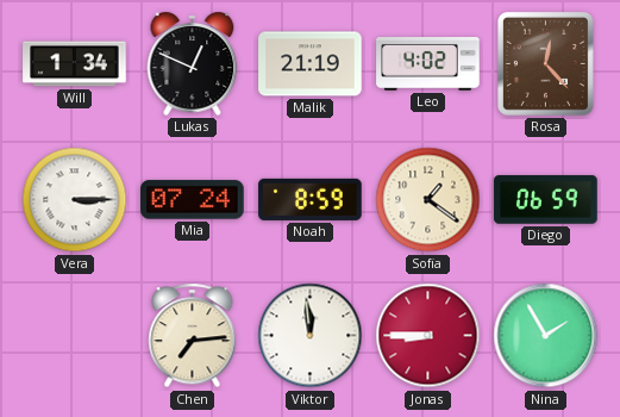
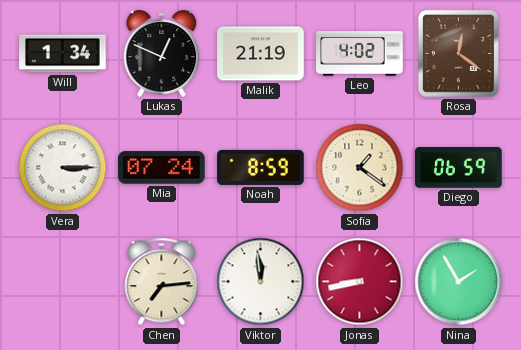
Rosa: 12:23 -> 12:21
Jonas: 8:45 -> 8:43
